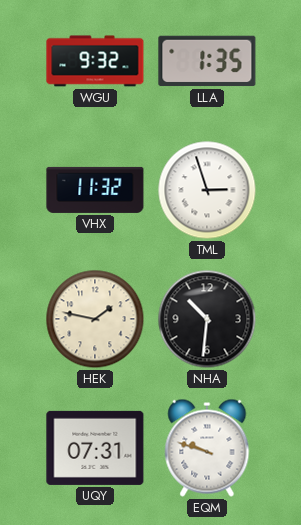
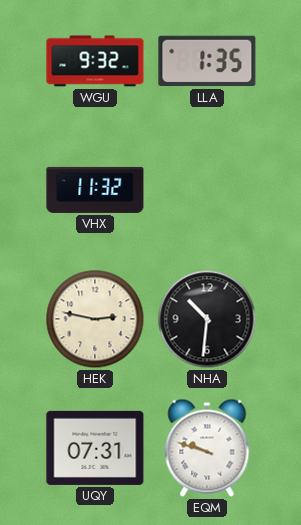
TML: 2:57 -> none
HEK: 1:47 -> 2:47
